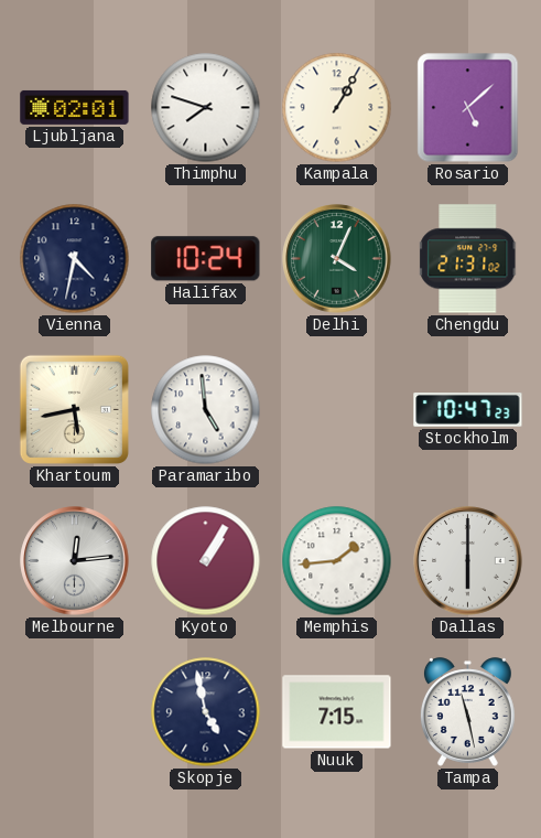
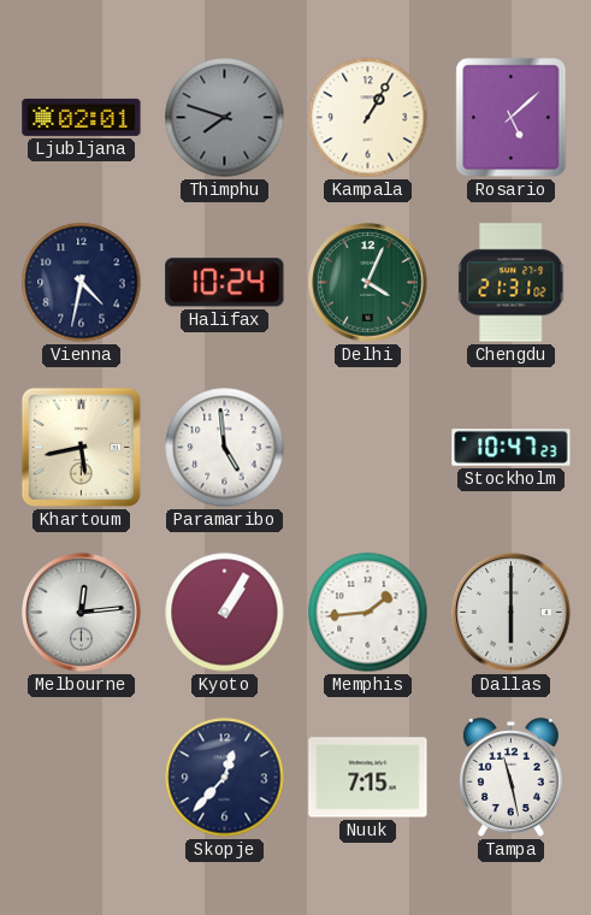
Thimphu dial: white -> grey
Skopje: 4:58 -> 12:37
